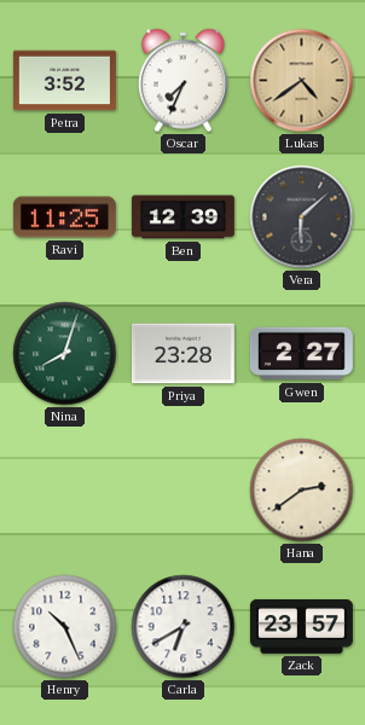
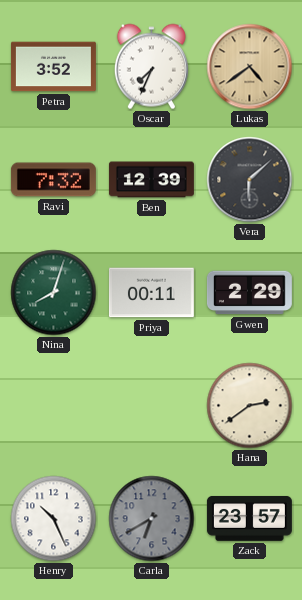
Ravi: 11:25 -> 7:32
Priya: 23:28 -> 00:11
Gwen: 2:27 -> 2:29
Carla dial: white -> grey
